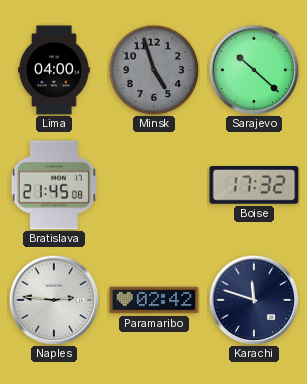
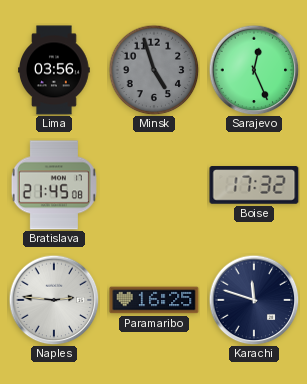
Lima: 04:00 -> 03:56
Sarajevo: 10:22 -> 12:26
Paramaribo: 02:42 -> 16:25
